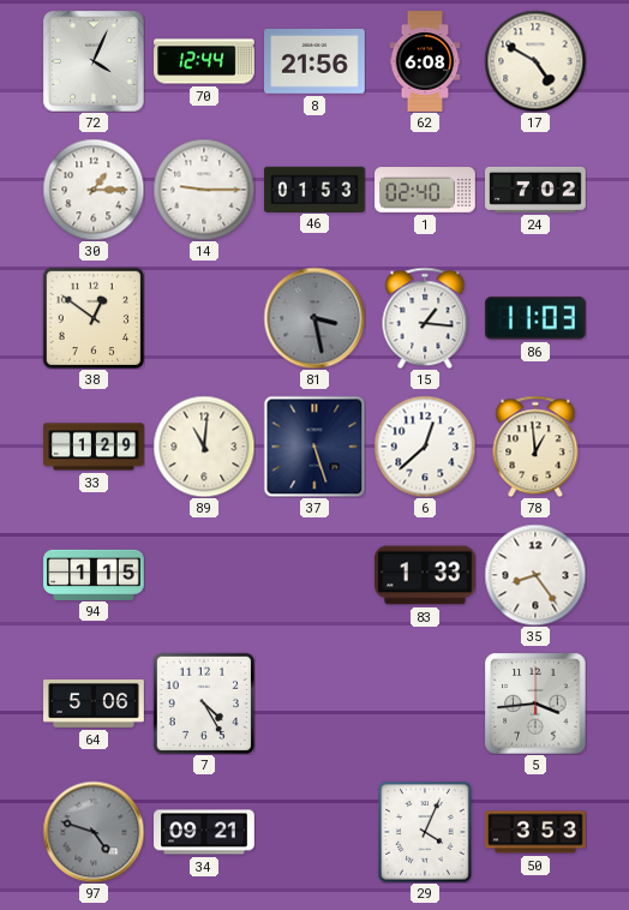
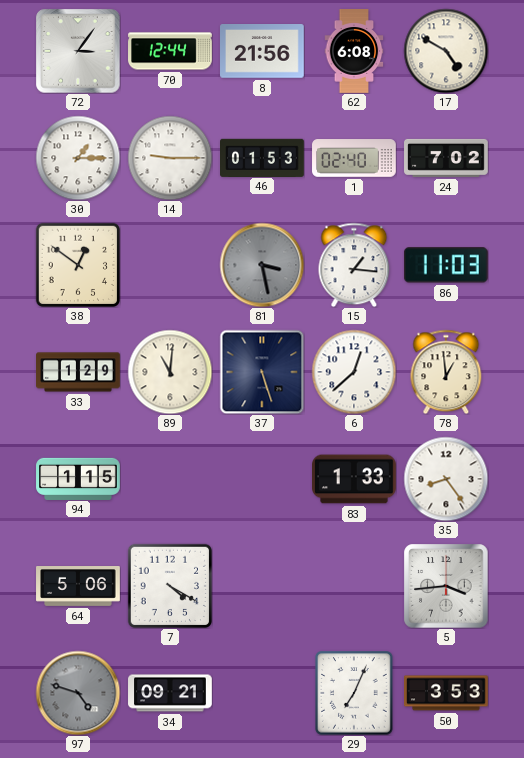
72: 4:04 -> 3:06
7: 4:25 -> 4:20
29: 4:04 -> 7:04
